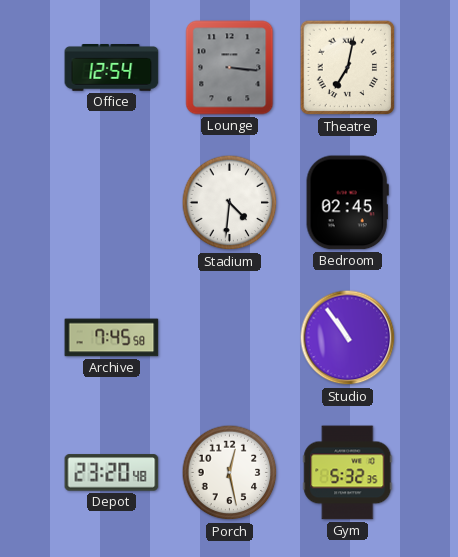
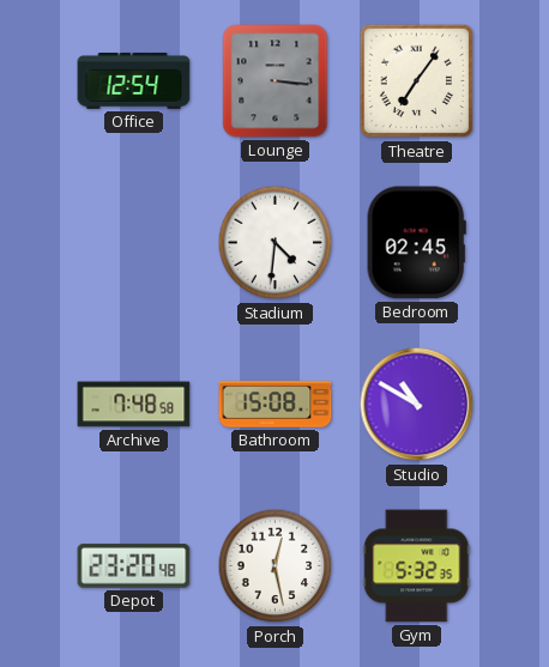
Theatre: 7:02 -> 7:06
Archive: 7:45 -> 7:48
Bathroom: none -> 15:08
Studio: 10:54 -> 10:50
